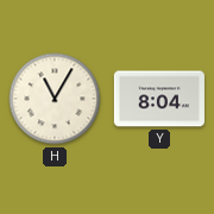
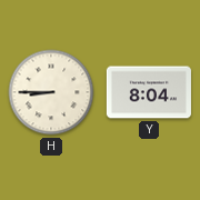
H: 11:05 -> 8:45
